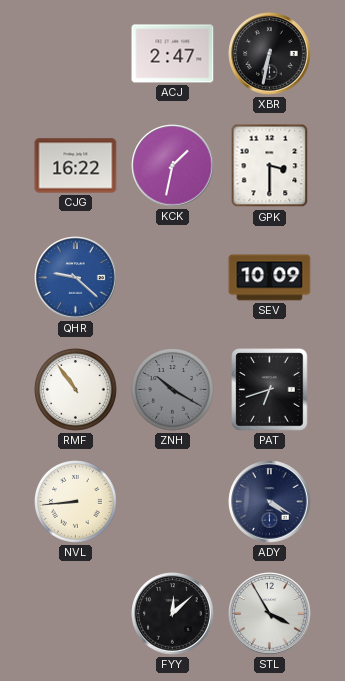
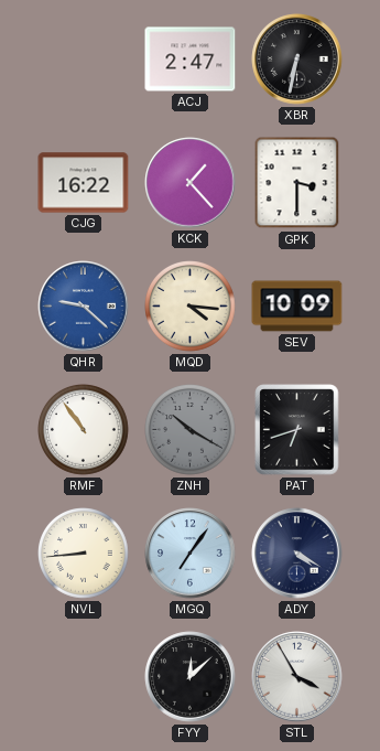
KCK: 1:32 -> 1:23
MQD: none -> 4:16
MGQ: none -> 7:06
